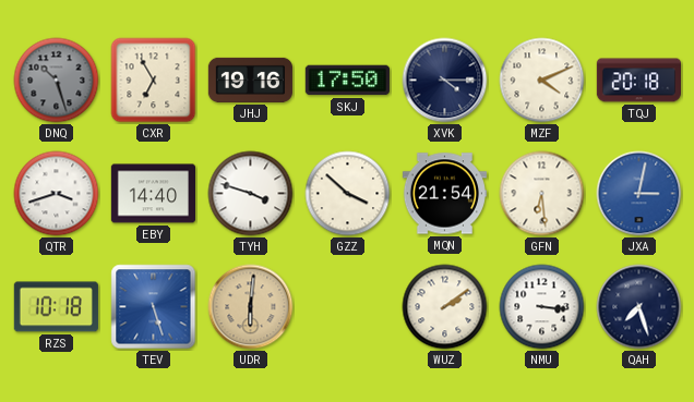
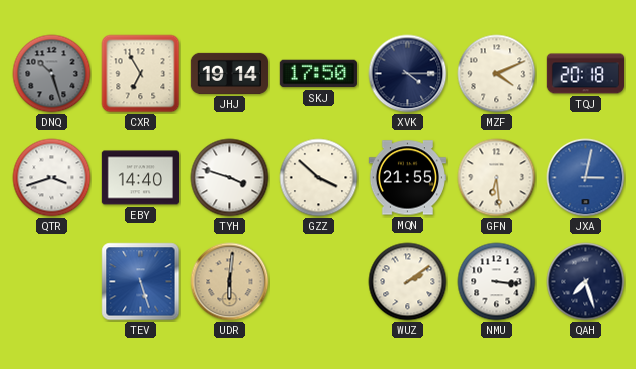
JHJ: 19:16 -> 19:14
MQN: 21:54 -> 21:55
RZS: 10:18 -> none
